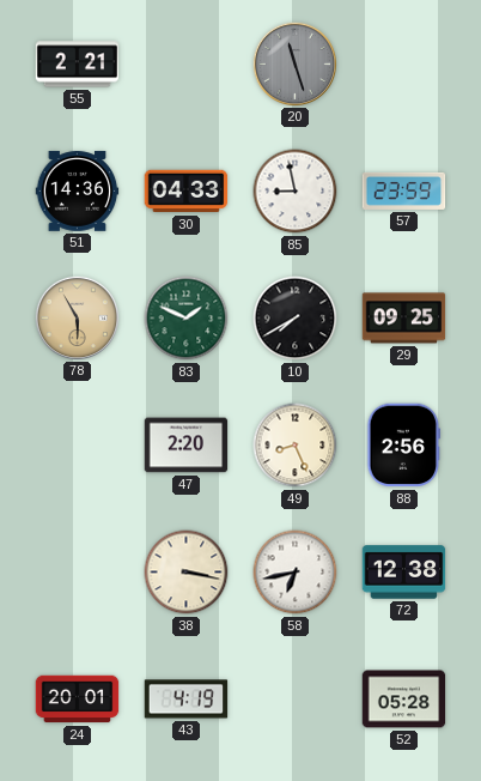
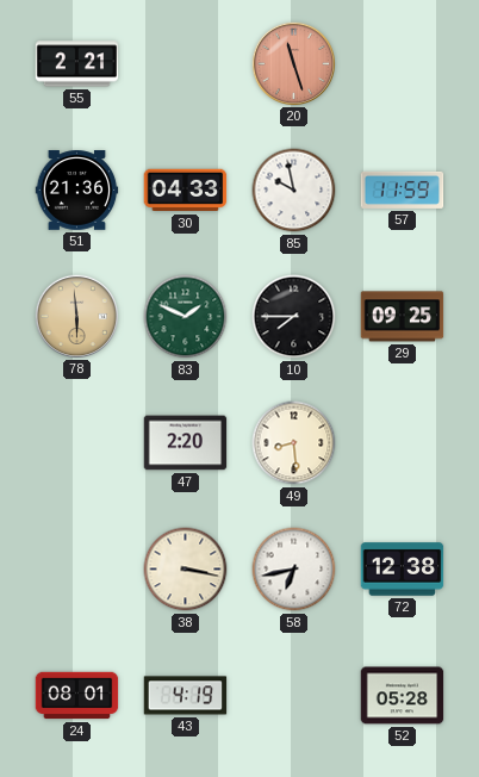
20 dial: grey -> salmon
51: 14:36 -> 21:36
85: 8:58 -> 9:58
57: 23:59 -> 11:59
78: 5:55 -> 5:59
10: 7:40 -> 7:45
49: 8:26 -> 8:29
88: 2:56 -> none
24: 20:01 -> 08:01
